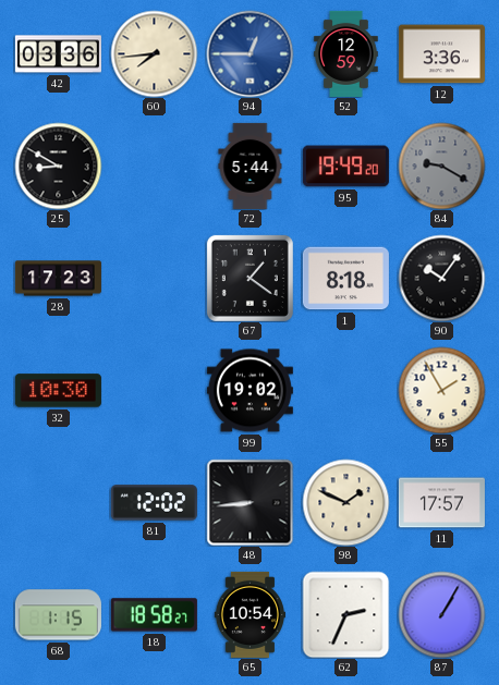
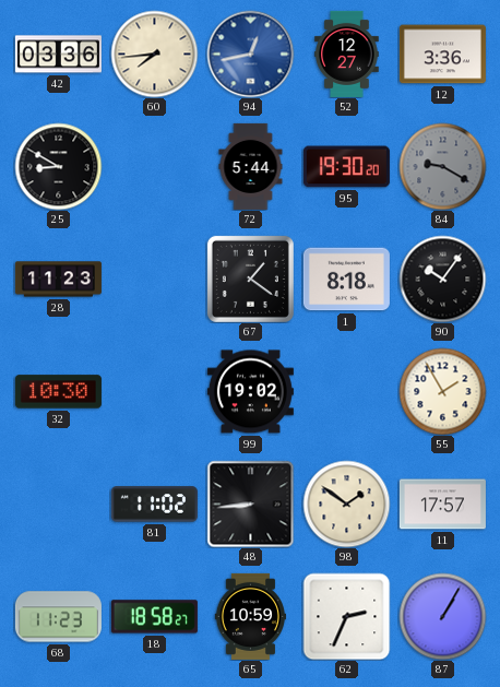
94: 12:45 -> 12:43
52: 12:59 -> 12:27
95: 19:49 -> 19:30
28: 17:23 -> 11:23
81: 12:02 -> 11:02
98: 1:49 -> 1:51
68: 1:15 -> 11:23
65: 10:54 -> 10:59
